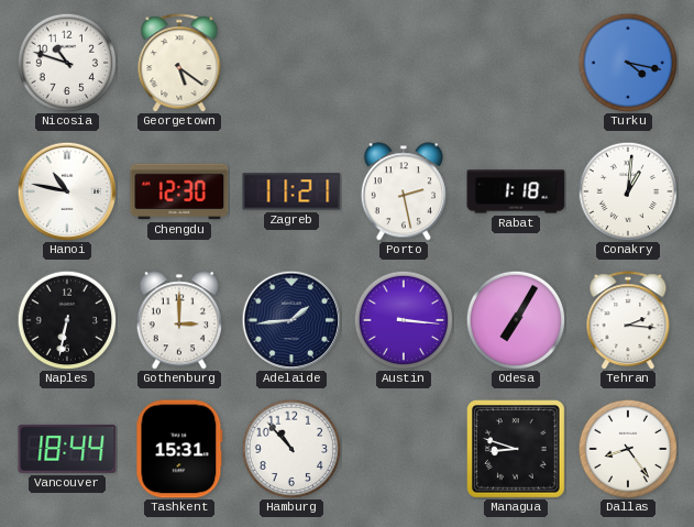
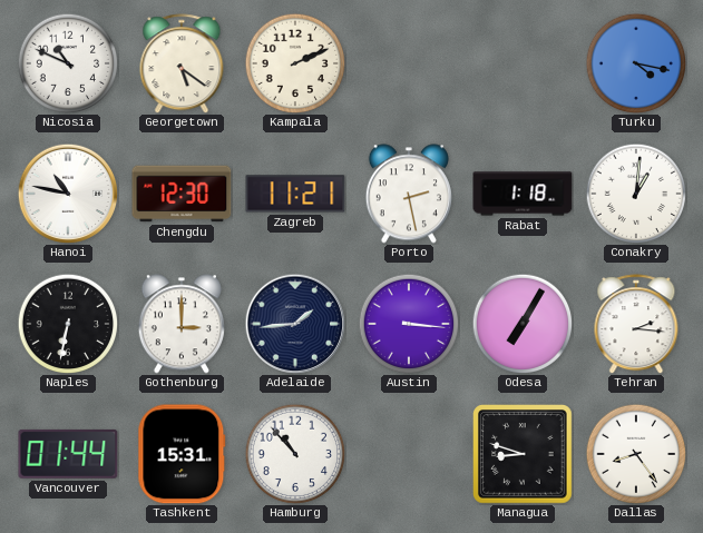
Nicosia: 10:48 -> 10:49
Kampala: none -> 2:11
Vancouver: 18:44 -> 01:44
